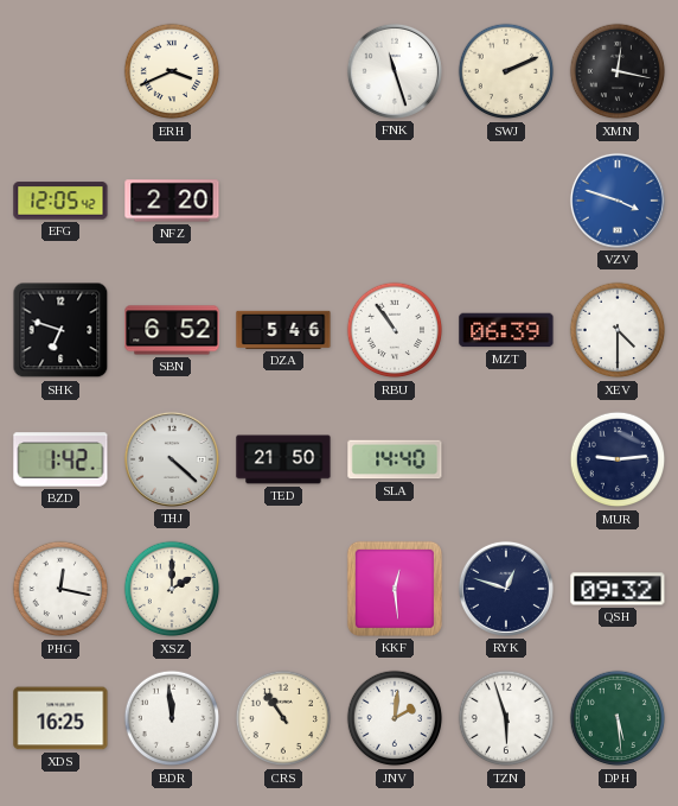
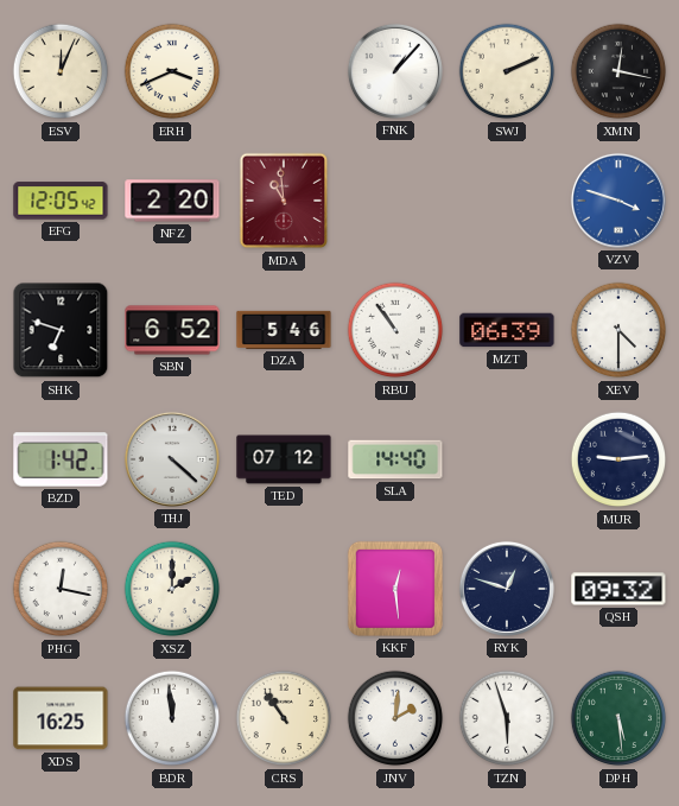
ESV: none -> 12:04
FNK: 11:27 -> 1:07
MDA: none -> 10:59
TED: 21:50 -> 07:12
